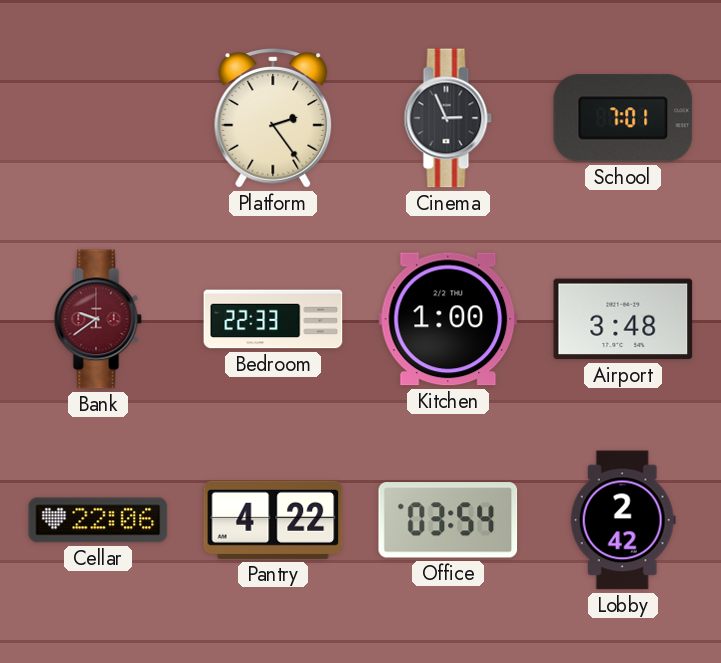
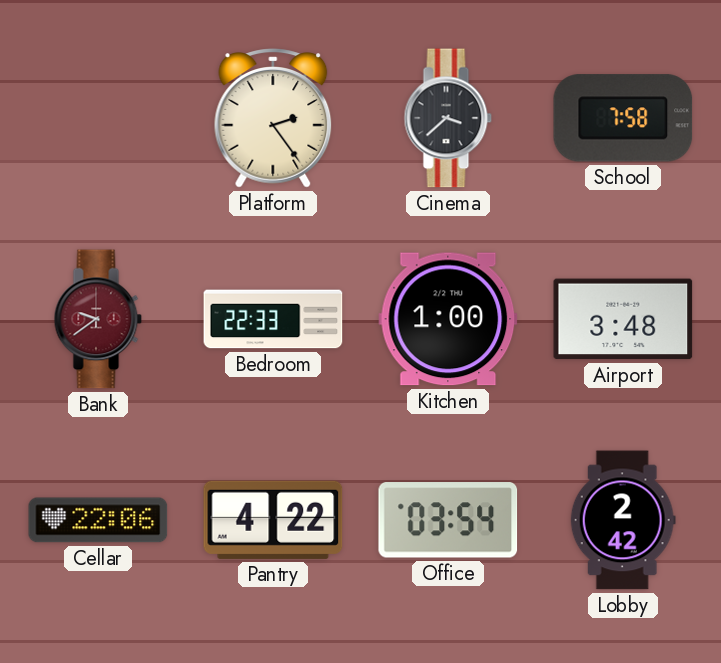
Cinema: 2:56 -> 3:38
School: 7:01 -> 7:58
